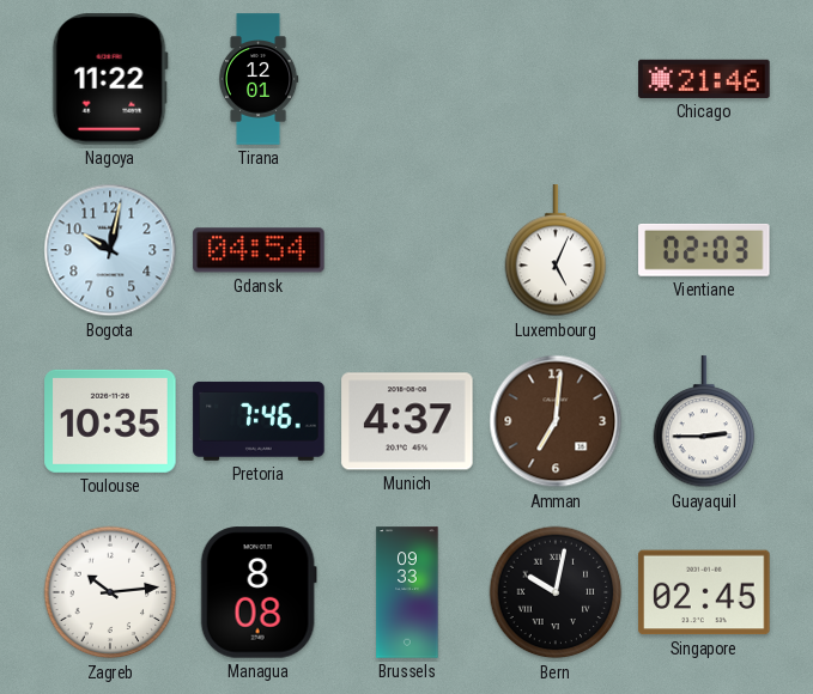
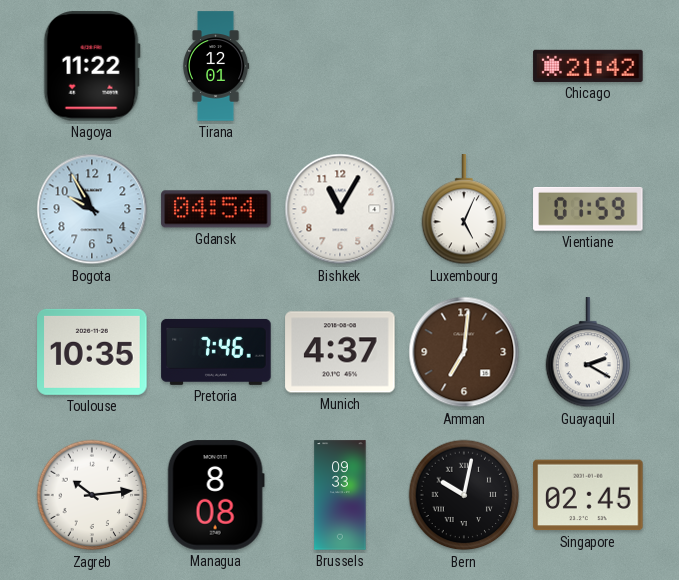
Chicago: 21:46 -> 21:42
Bogota: 10:02 -> 9:55
Bishkek: none -> 11:05
Vientiane: 02:03 -> 01:59
Guayaquil: 2:45 -> 2:20
